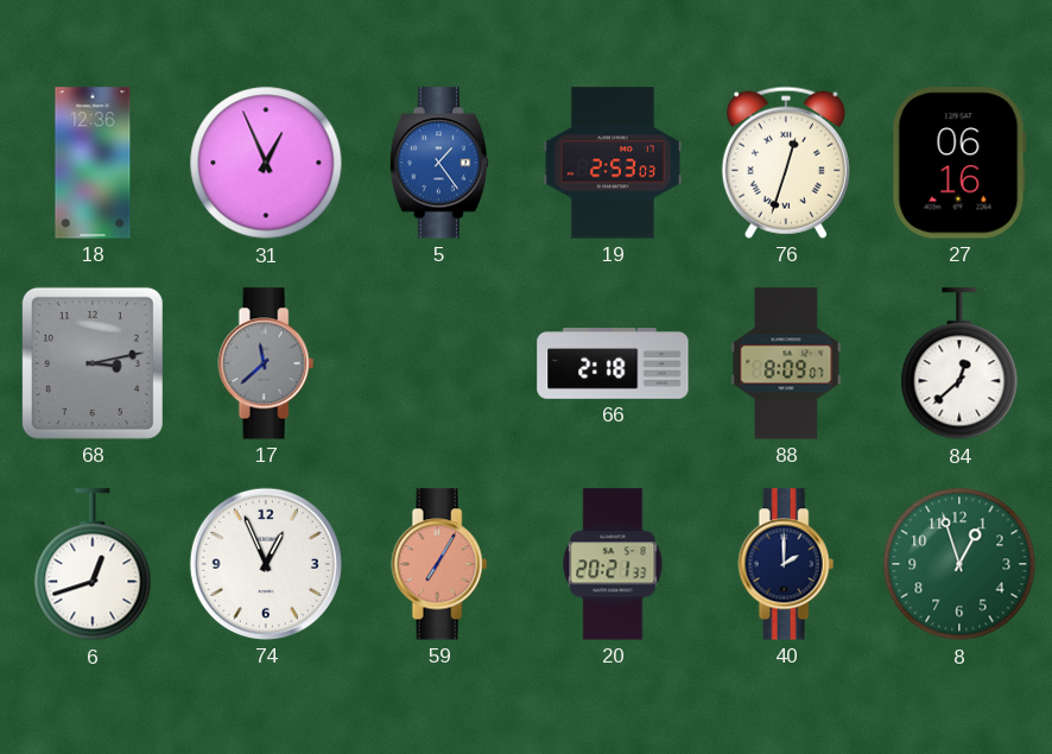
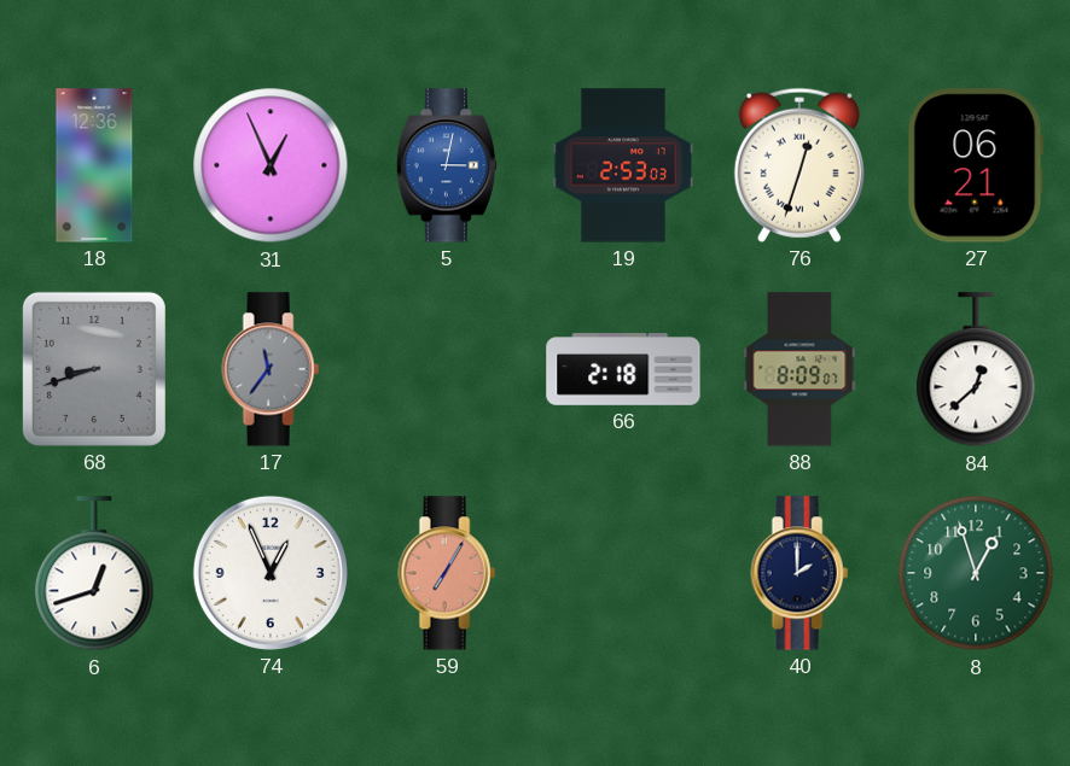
5: 1:24 -> 3:02
27: 06:16 -> 06:21
68: 3:13 -> 8:42
17: 11:38 -> 11:36
20: 20:21 -> none
